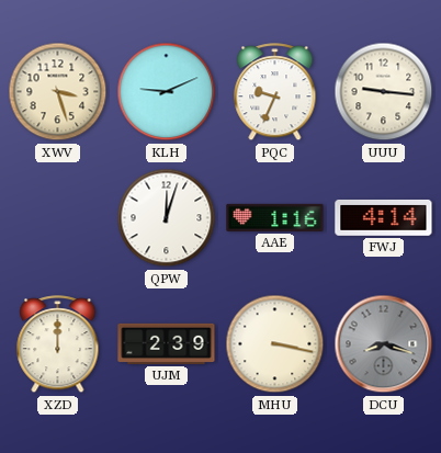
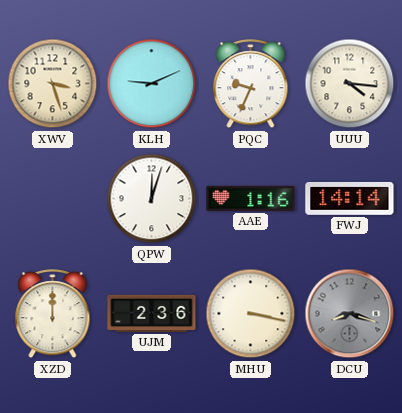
UUU: 9:16 -> 4:16
FWJ: 4:14 -> 14:14
UJM: 2:39 -> 2:36
